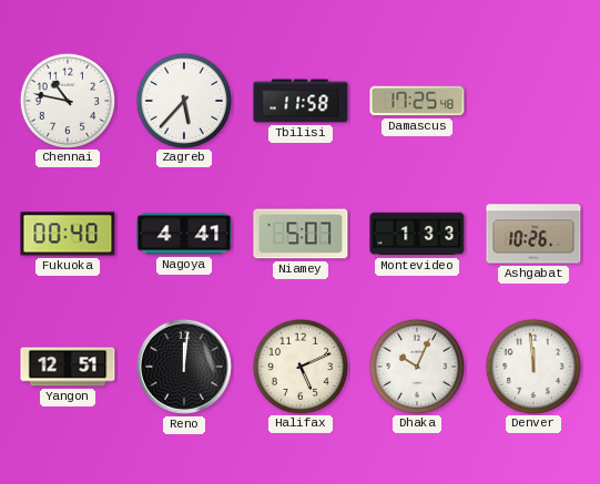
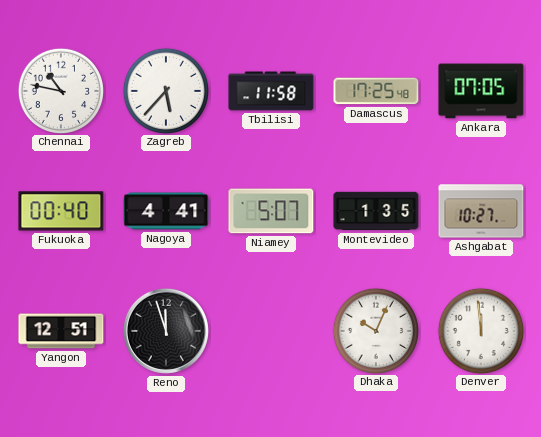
Ankara: none -> 07:05
Montevideo: 1:33 -> 1:35
Ashgabat: 10:26 -> 10:27
Reno: 12:01 -> 11:57
Halifax: 5:11 -> none
